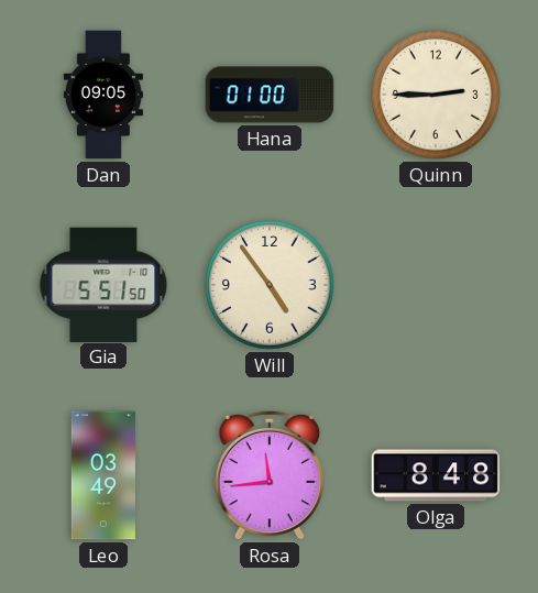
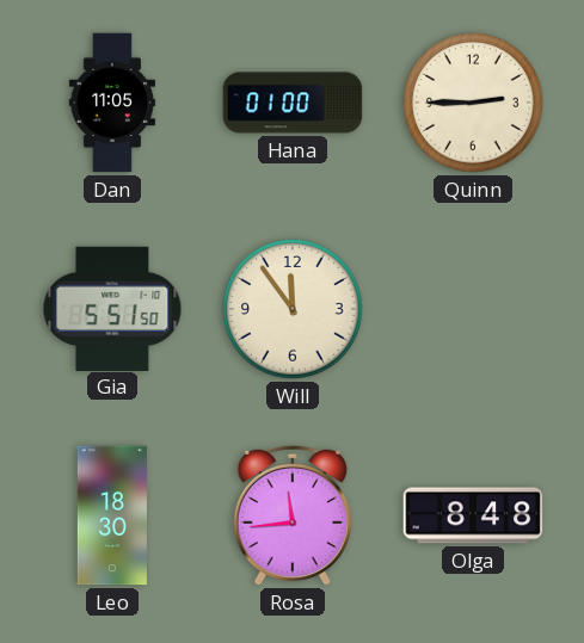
Dan: 09:05 -> 11:05
Will: 4:54 -> 11:54
Leo: 03:49 -> 18:30
